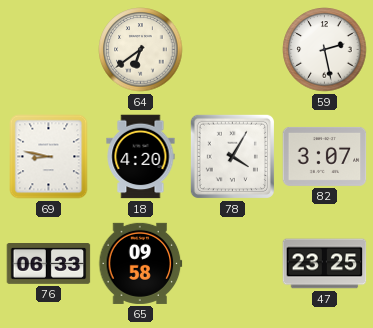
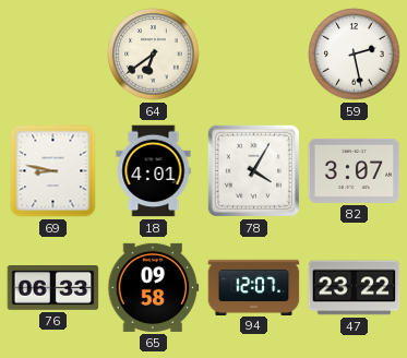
18: 4:20 -> 4:01
94: none -> 12:07
47: 23:25 -> 23:22
